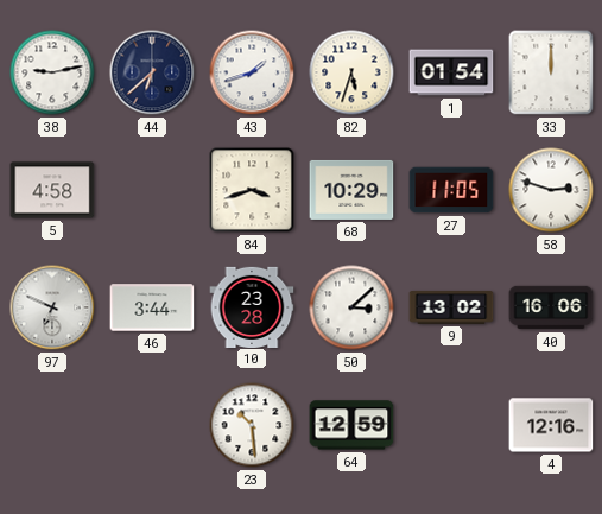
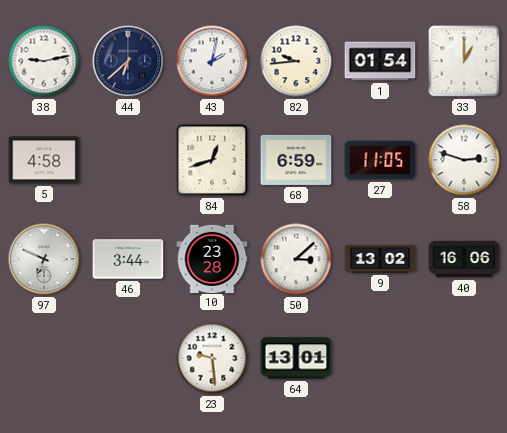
43: 1:42 -> 2:02
82: 5:33 -> 9:44
33: 12:00 -> 1:00
84: 3:42 -> 12:42
68: 10:29 -> 6:59
23: 10:29 -> 9:29
64: 12:59 -> 13:01
4: 12:16 -> none
